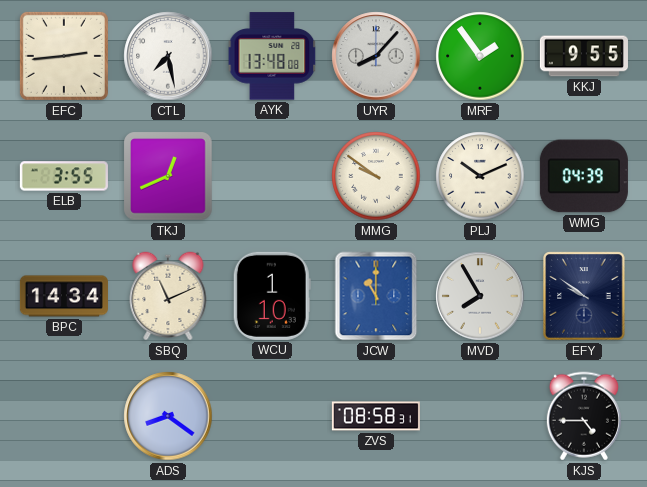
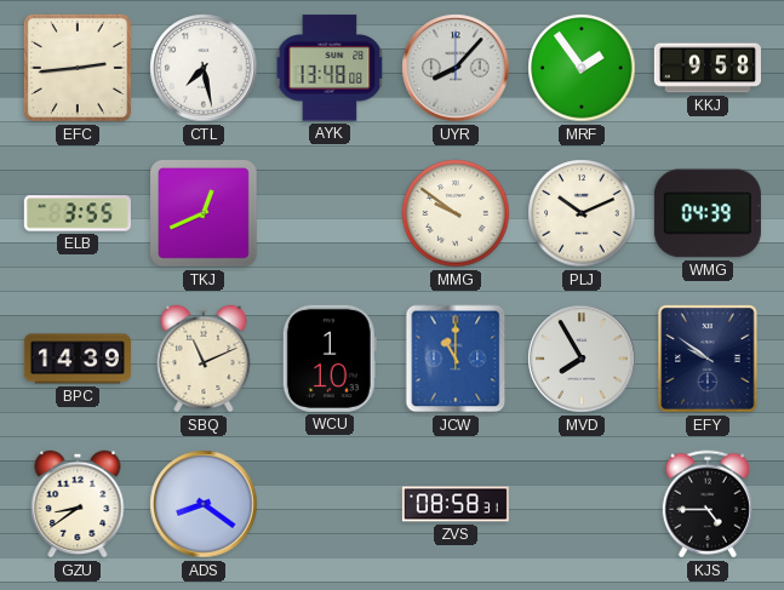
KKJ: 9:55 -> 9:58
BPC: 14:34 -> 14:39
GZU: none -> 8:39
